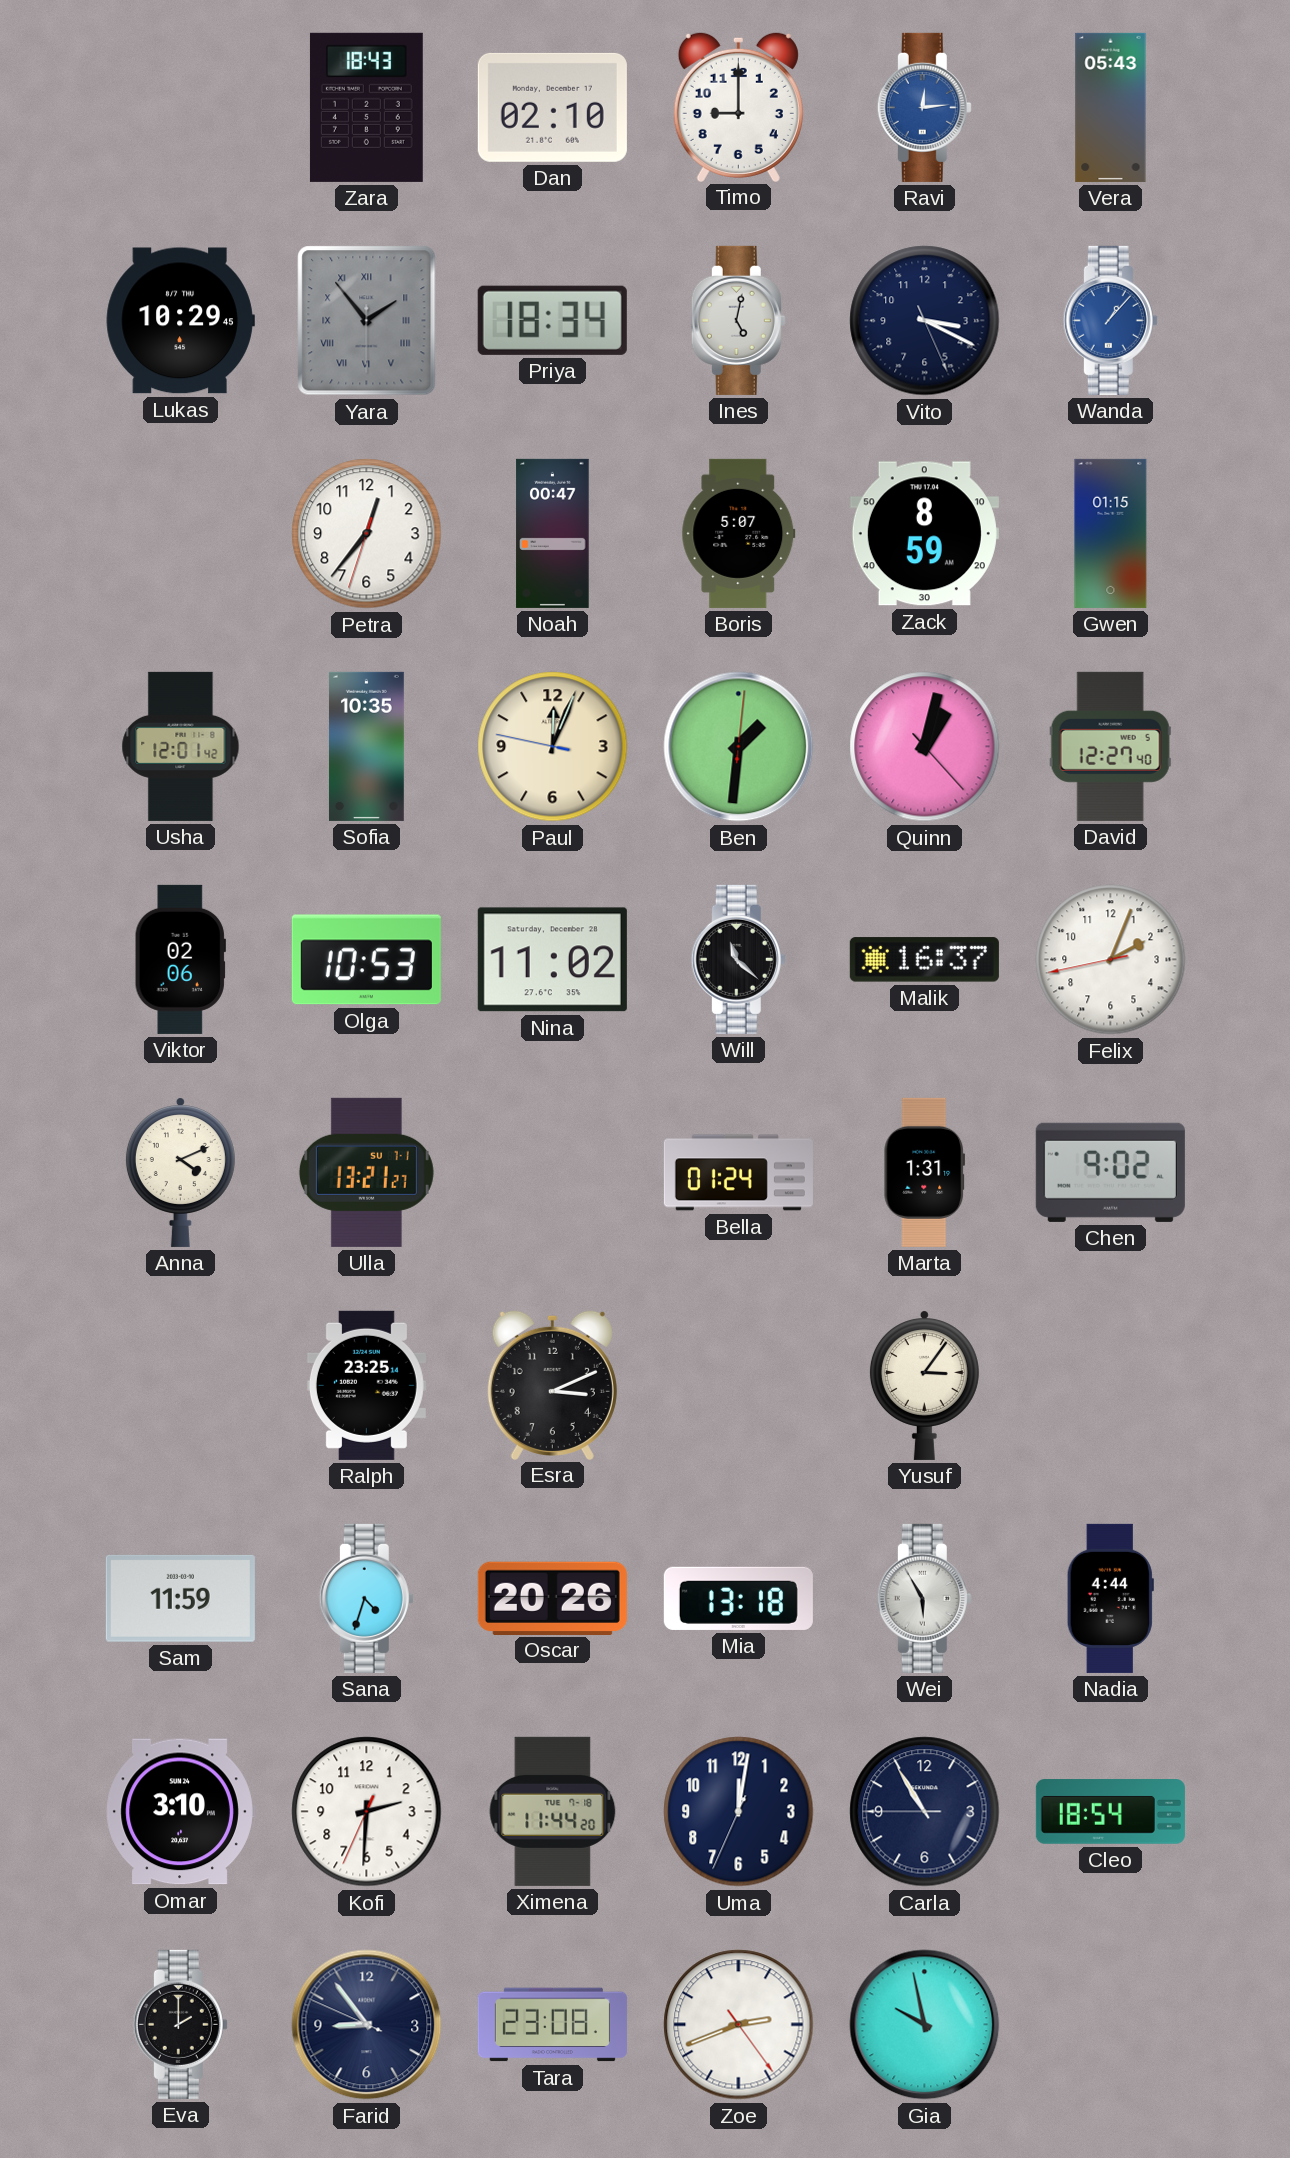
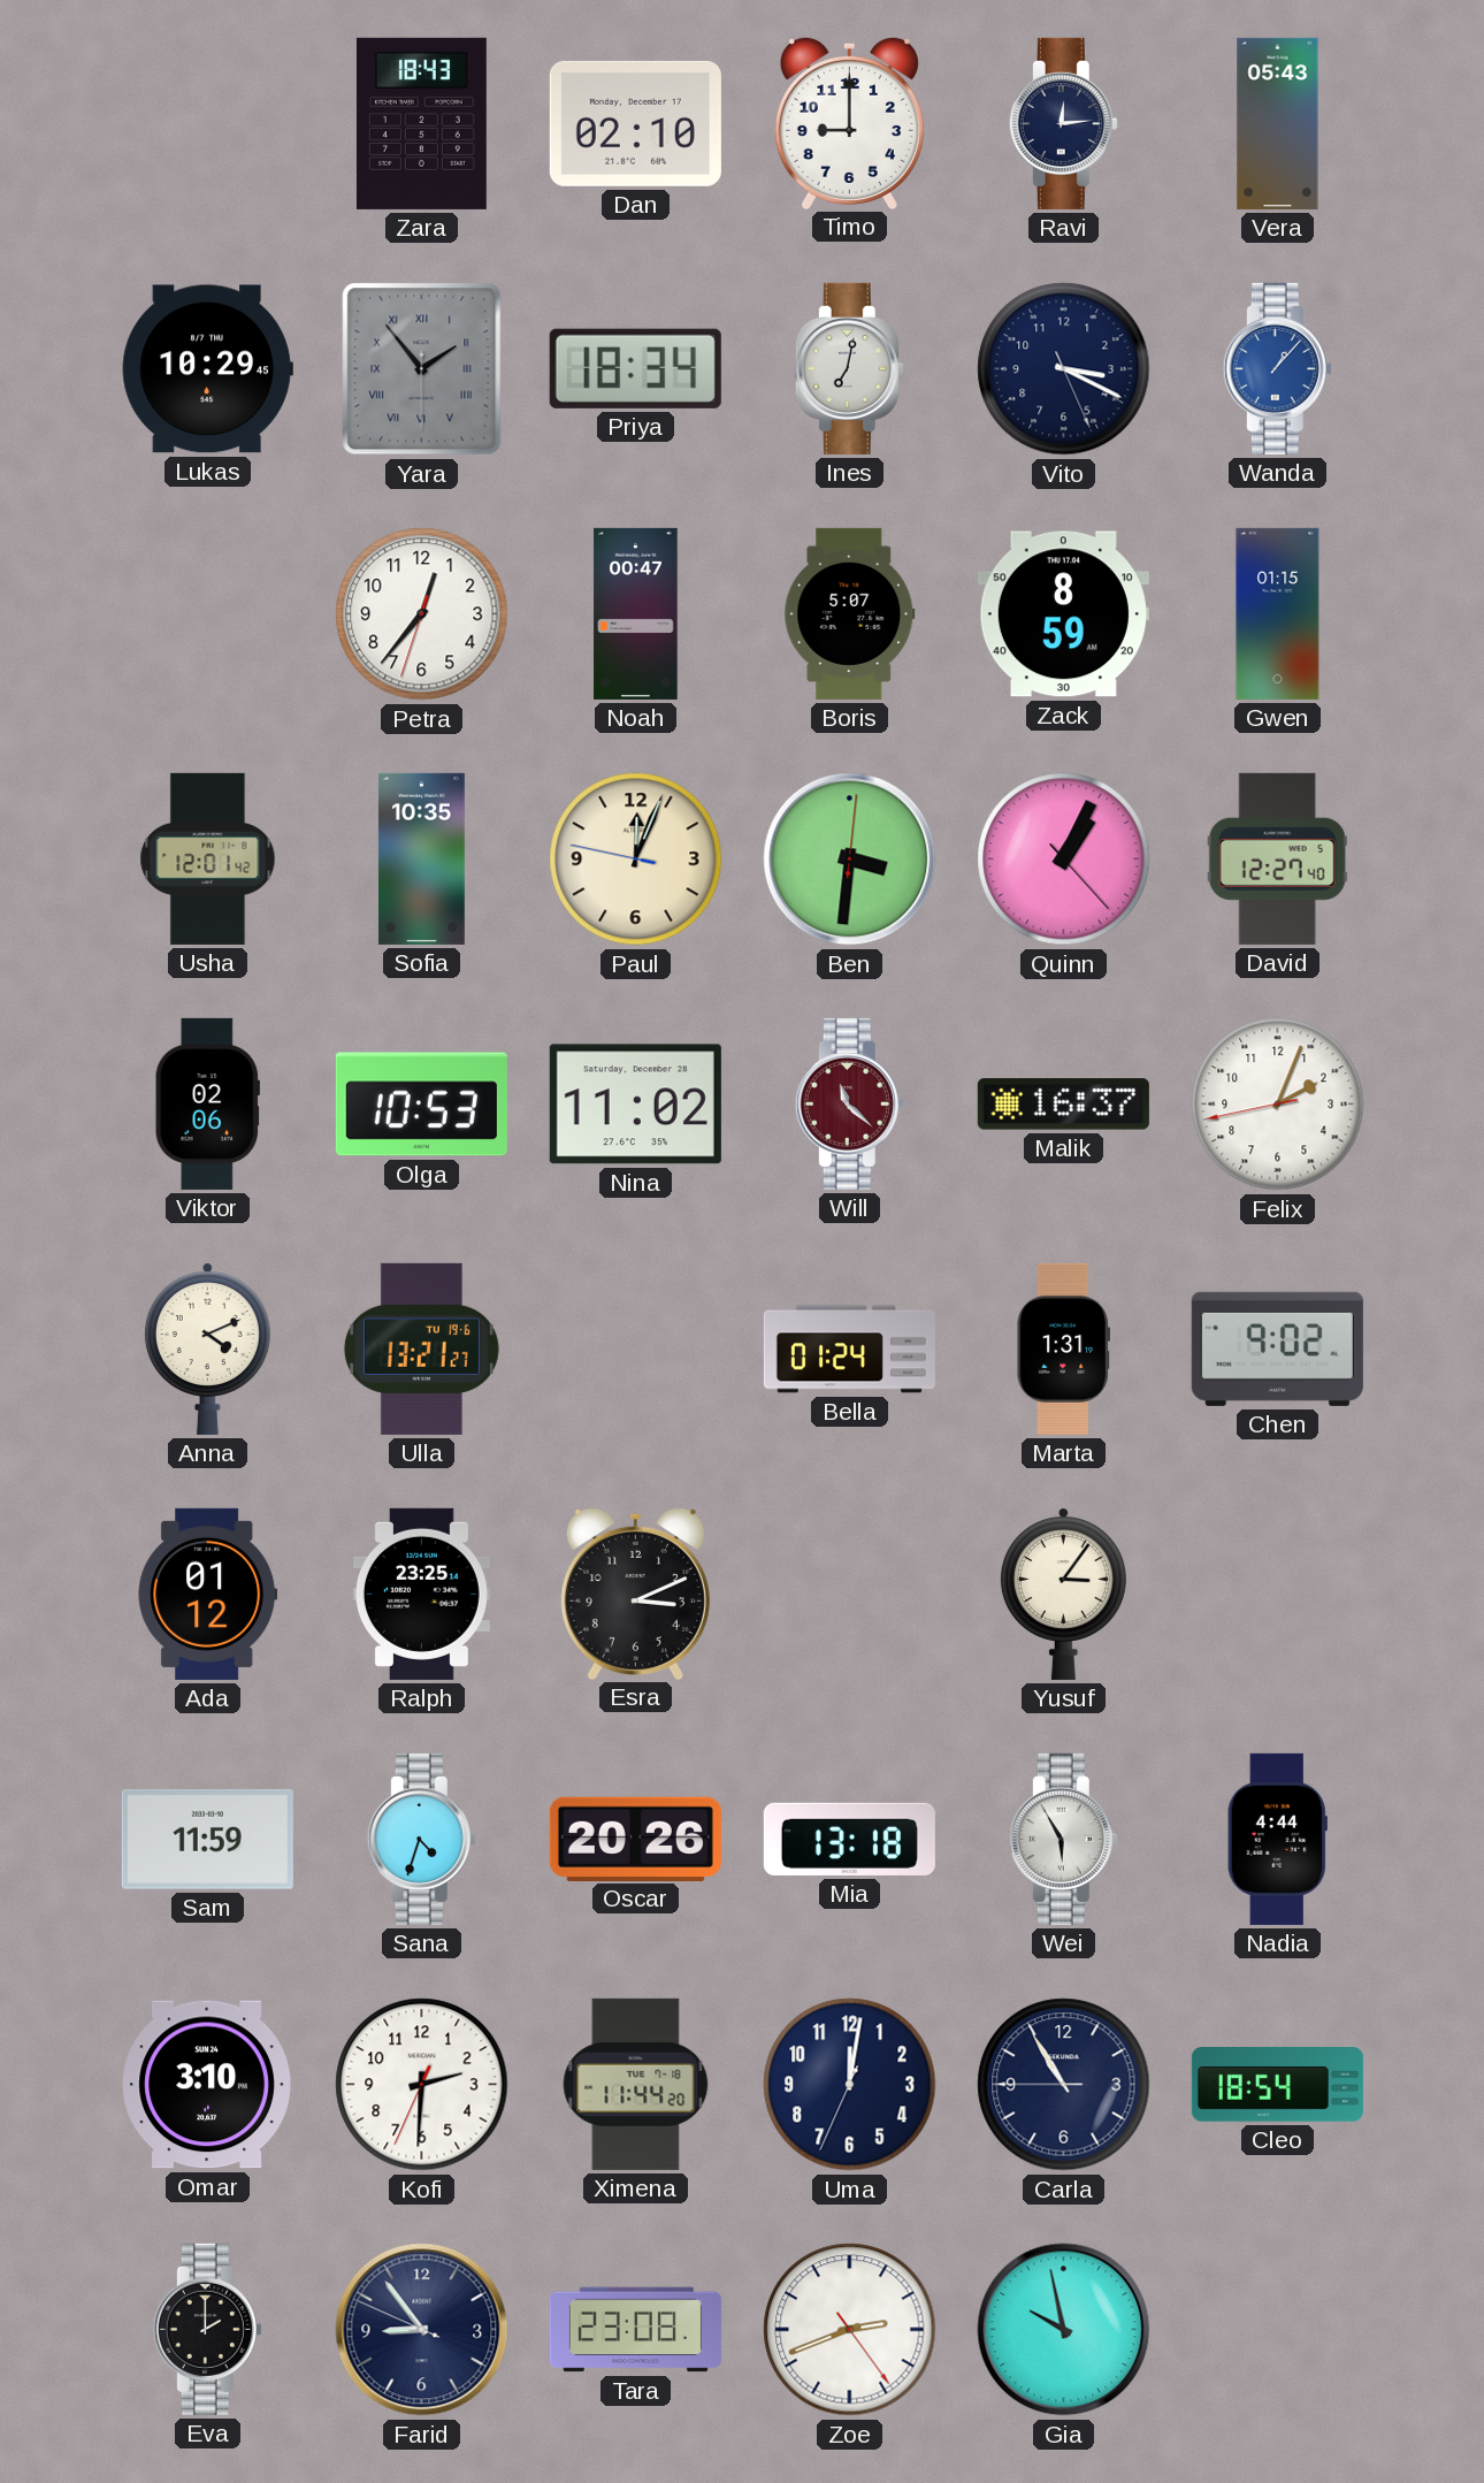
Ravi dial: blue -> navy
Ines: 5:02 -> 7:02
Ben: 1:31 -> 3:31
Quinn: 1:02 -> 1:04
Will dial: black -> burgundy
Ulla date: SU 7-1 -> TU 19-6
Ada: none -> 01:12
